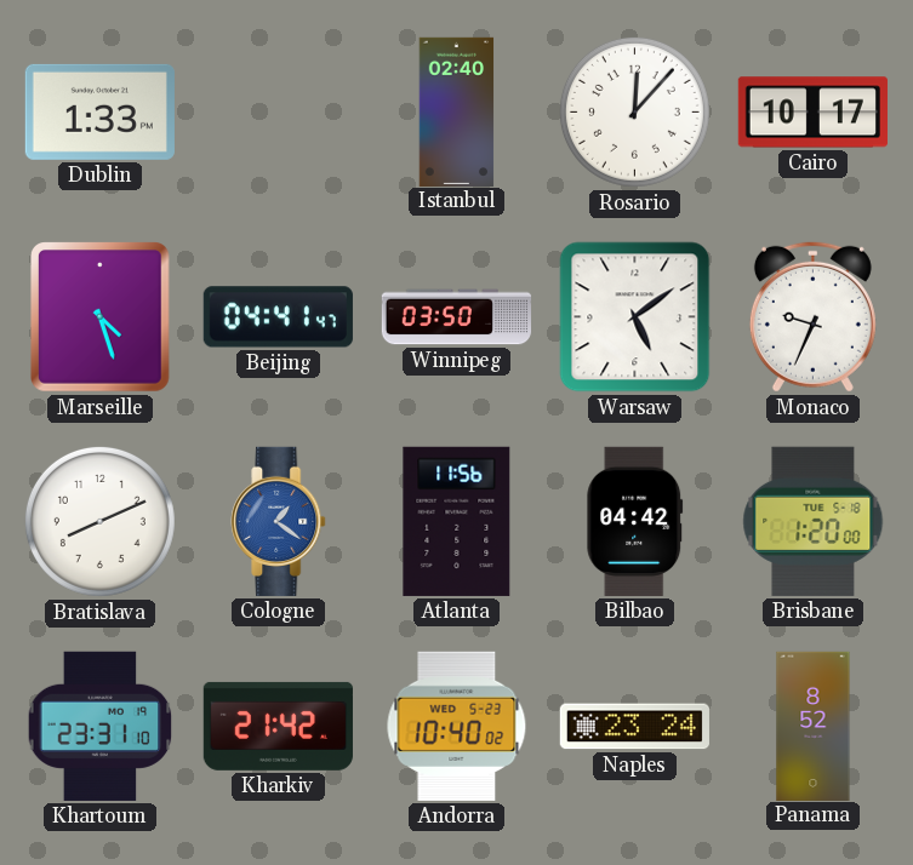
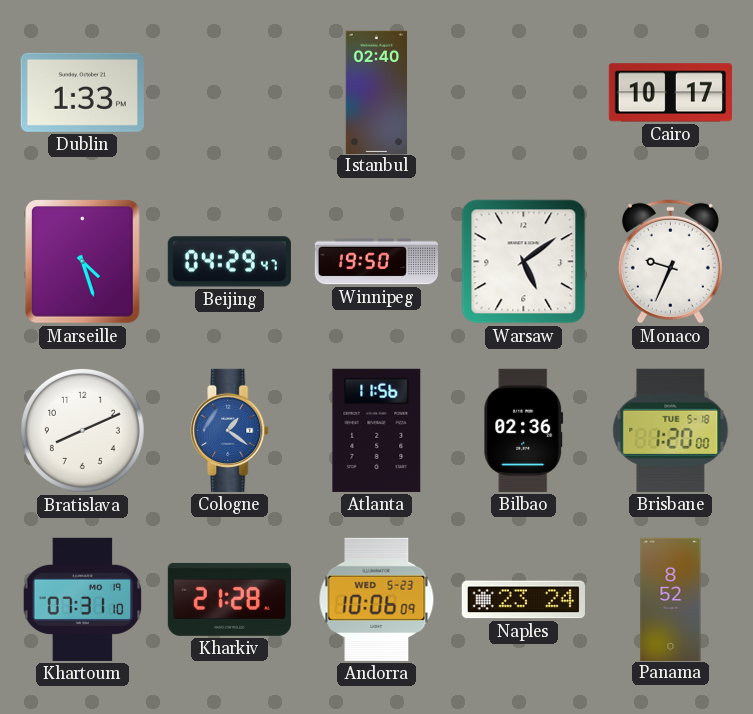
Rosario: 12:07 -> none
Beijing: 04:41 -> 04:29
Winnipeg: 03:50 -> 19:50
Bilbao: 04:42 -> 02:36
Khartoum: 23:31 -> 07:31
Kharkiv: 21:42 -> 21:28
Andorra: 10:40 -> 10:06
